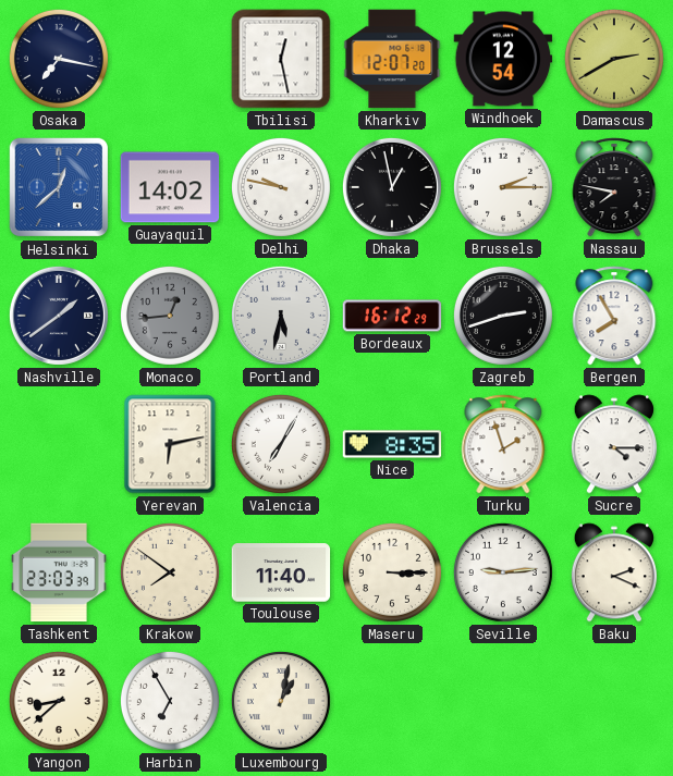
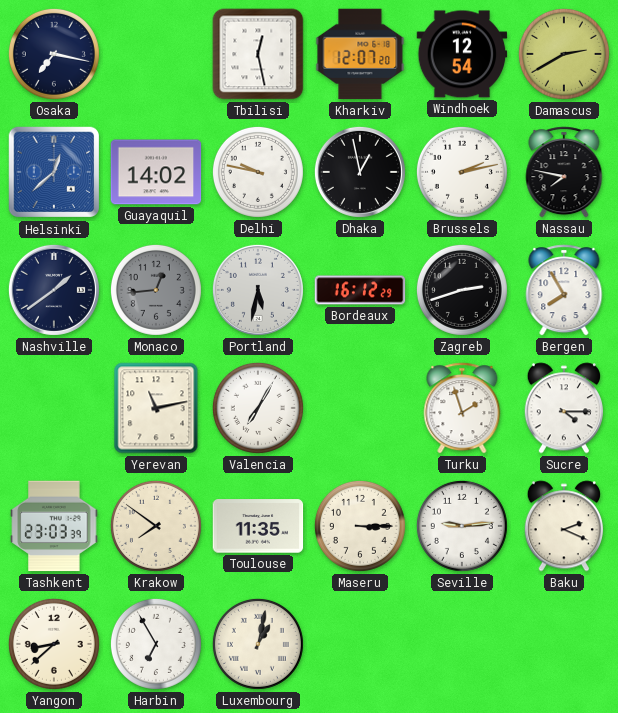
Brussels: 2:15 -> 2:13
Yerevan: 6:13 -> 11:13
Nice: 8:35 -> none
Toulouse: 11:40 -> 11:35
